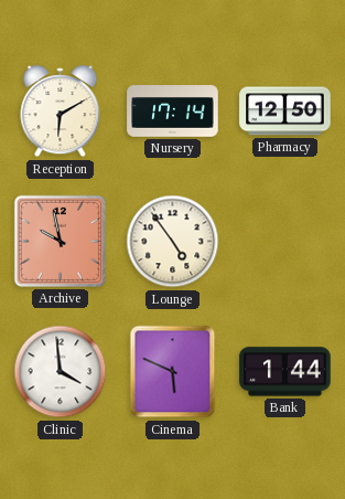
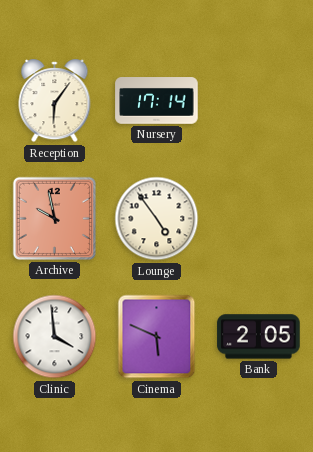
Reception: 6:10 -> 6:06
Pharmacy: 12:50 -> none
Bank: 1:44 -> 2:05
